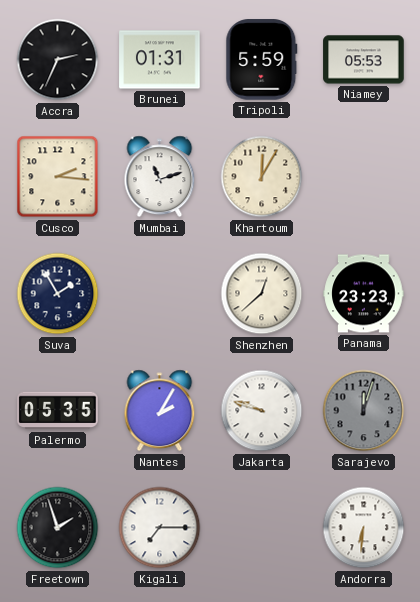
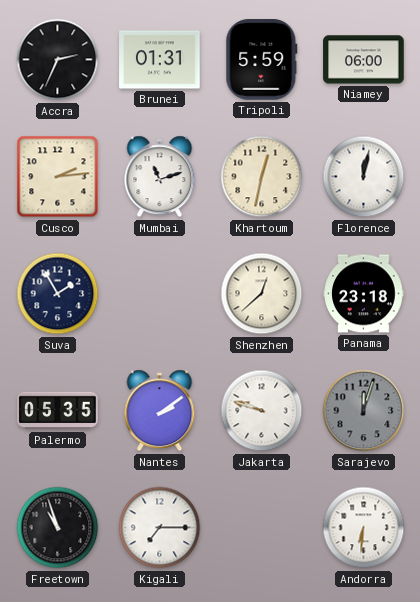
Niamey: 05:53 -> 06:00
Cusco: 2:16 -> 2:14
Khartoum: 12:05 -> 12:32
Florence: none -> 12:02
Panama: 23:23 -> 23:18
Nantes: 2:05 -> 2:09
Freetown: 1:57 -> 10:57
